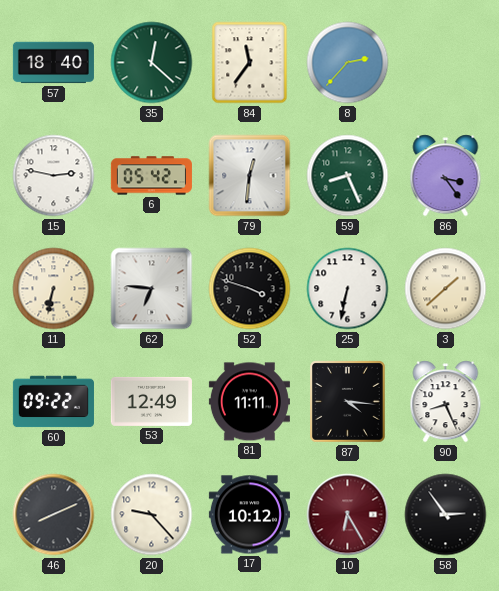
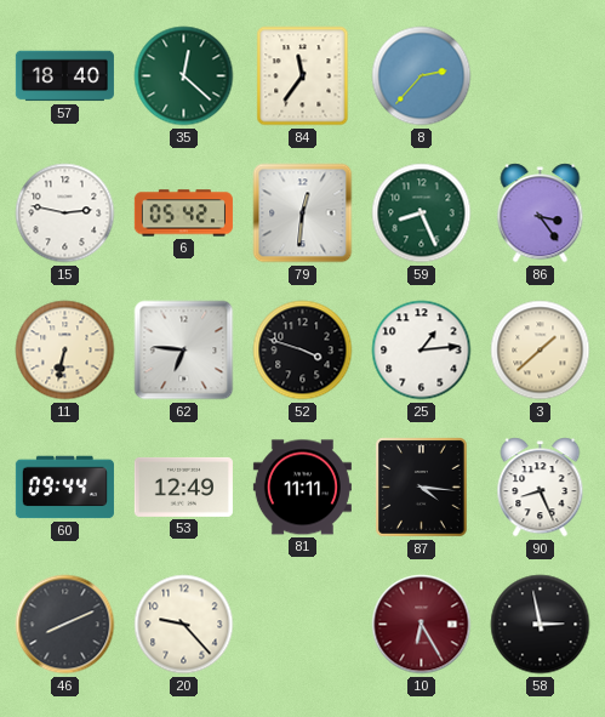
25: 6:32 -> 1:14
60: 09:22 -> 09:44
17: 10:12 -> none
58: 2:54 -> 2:58
